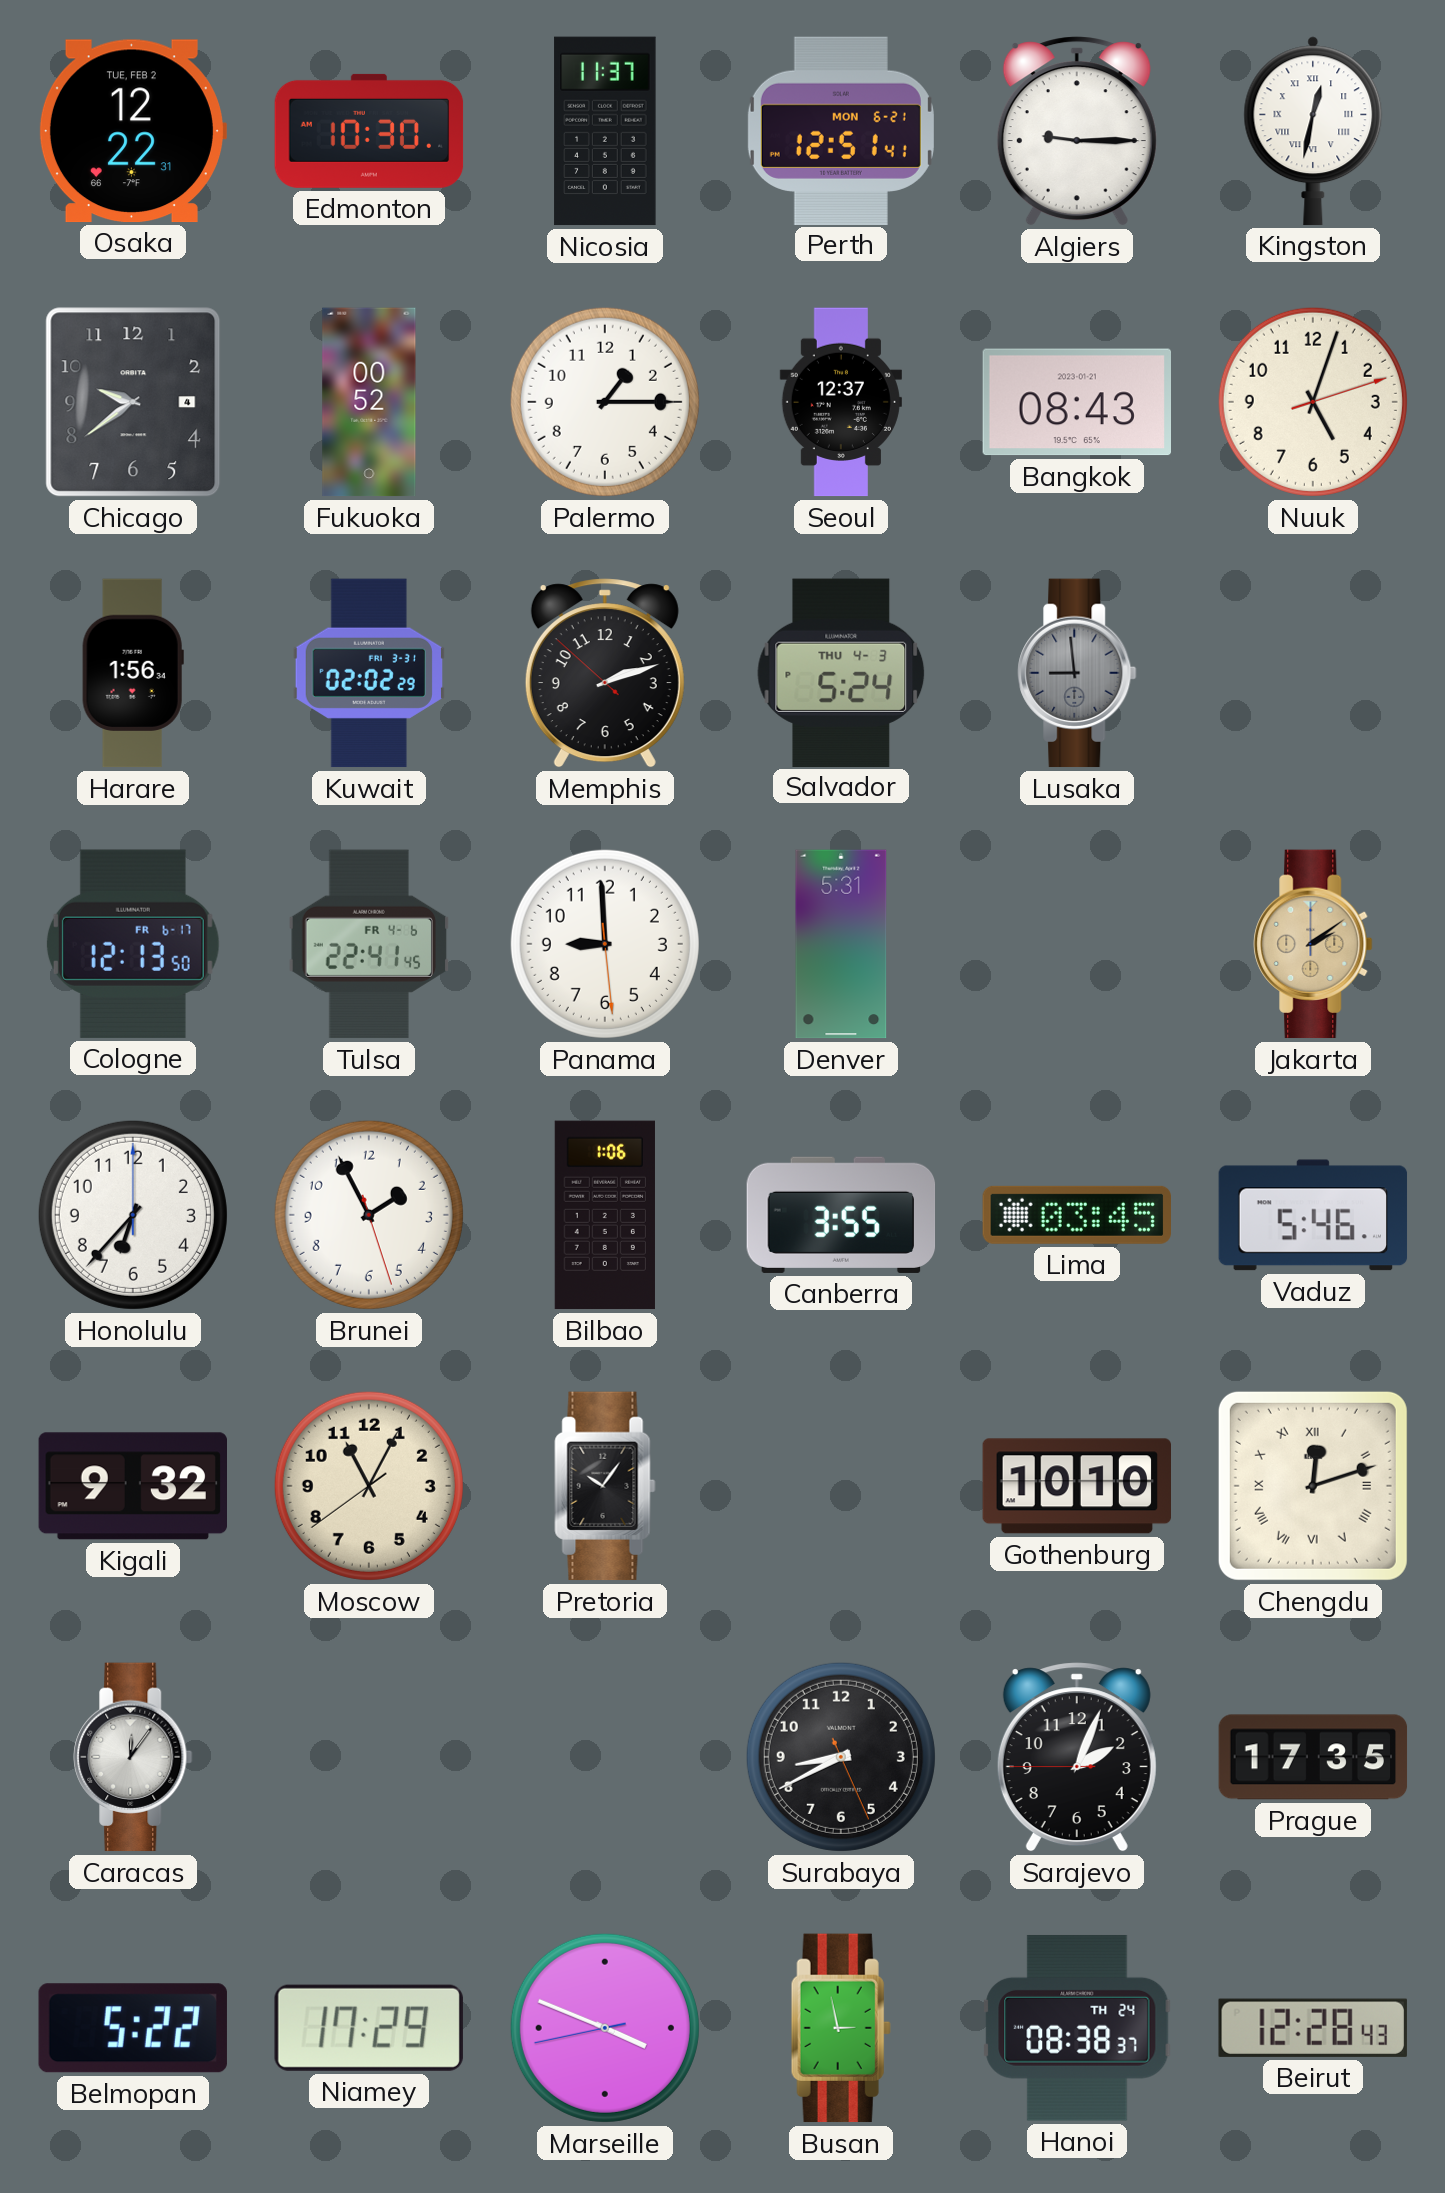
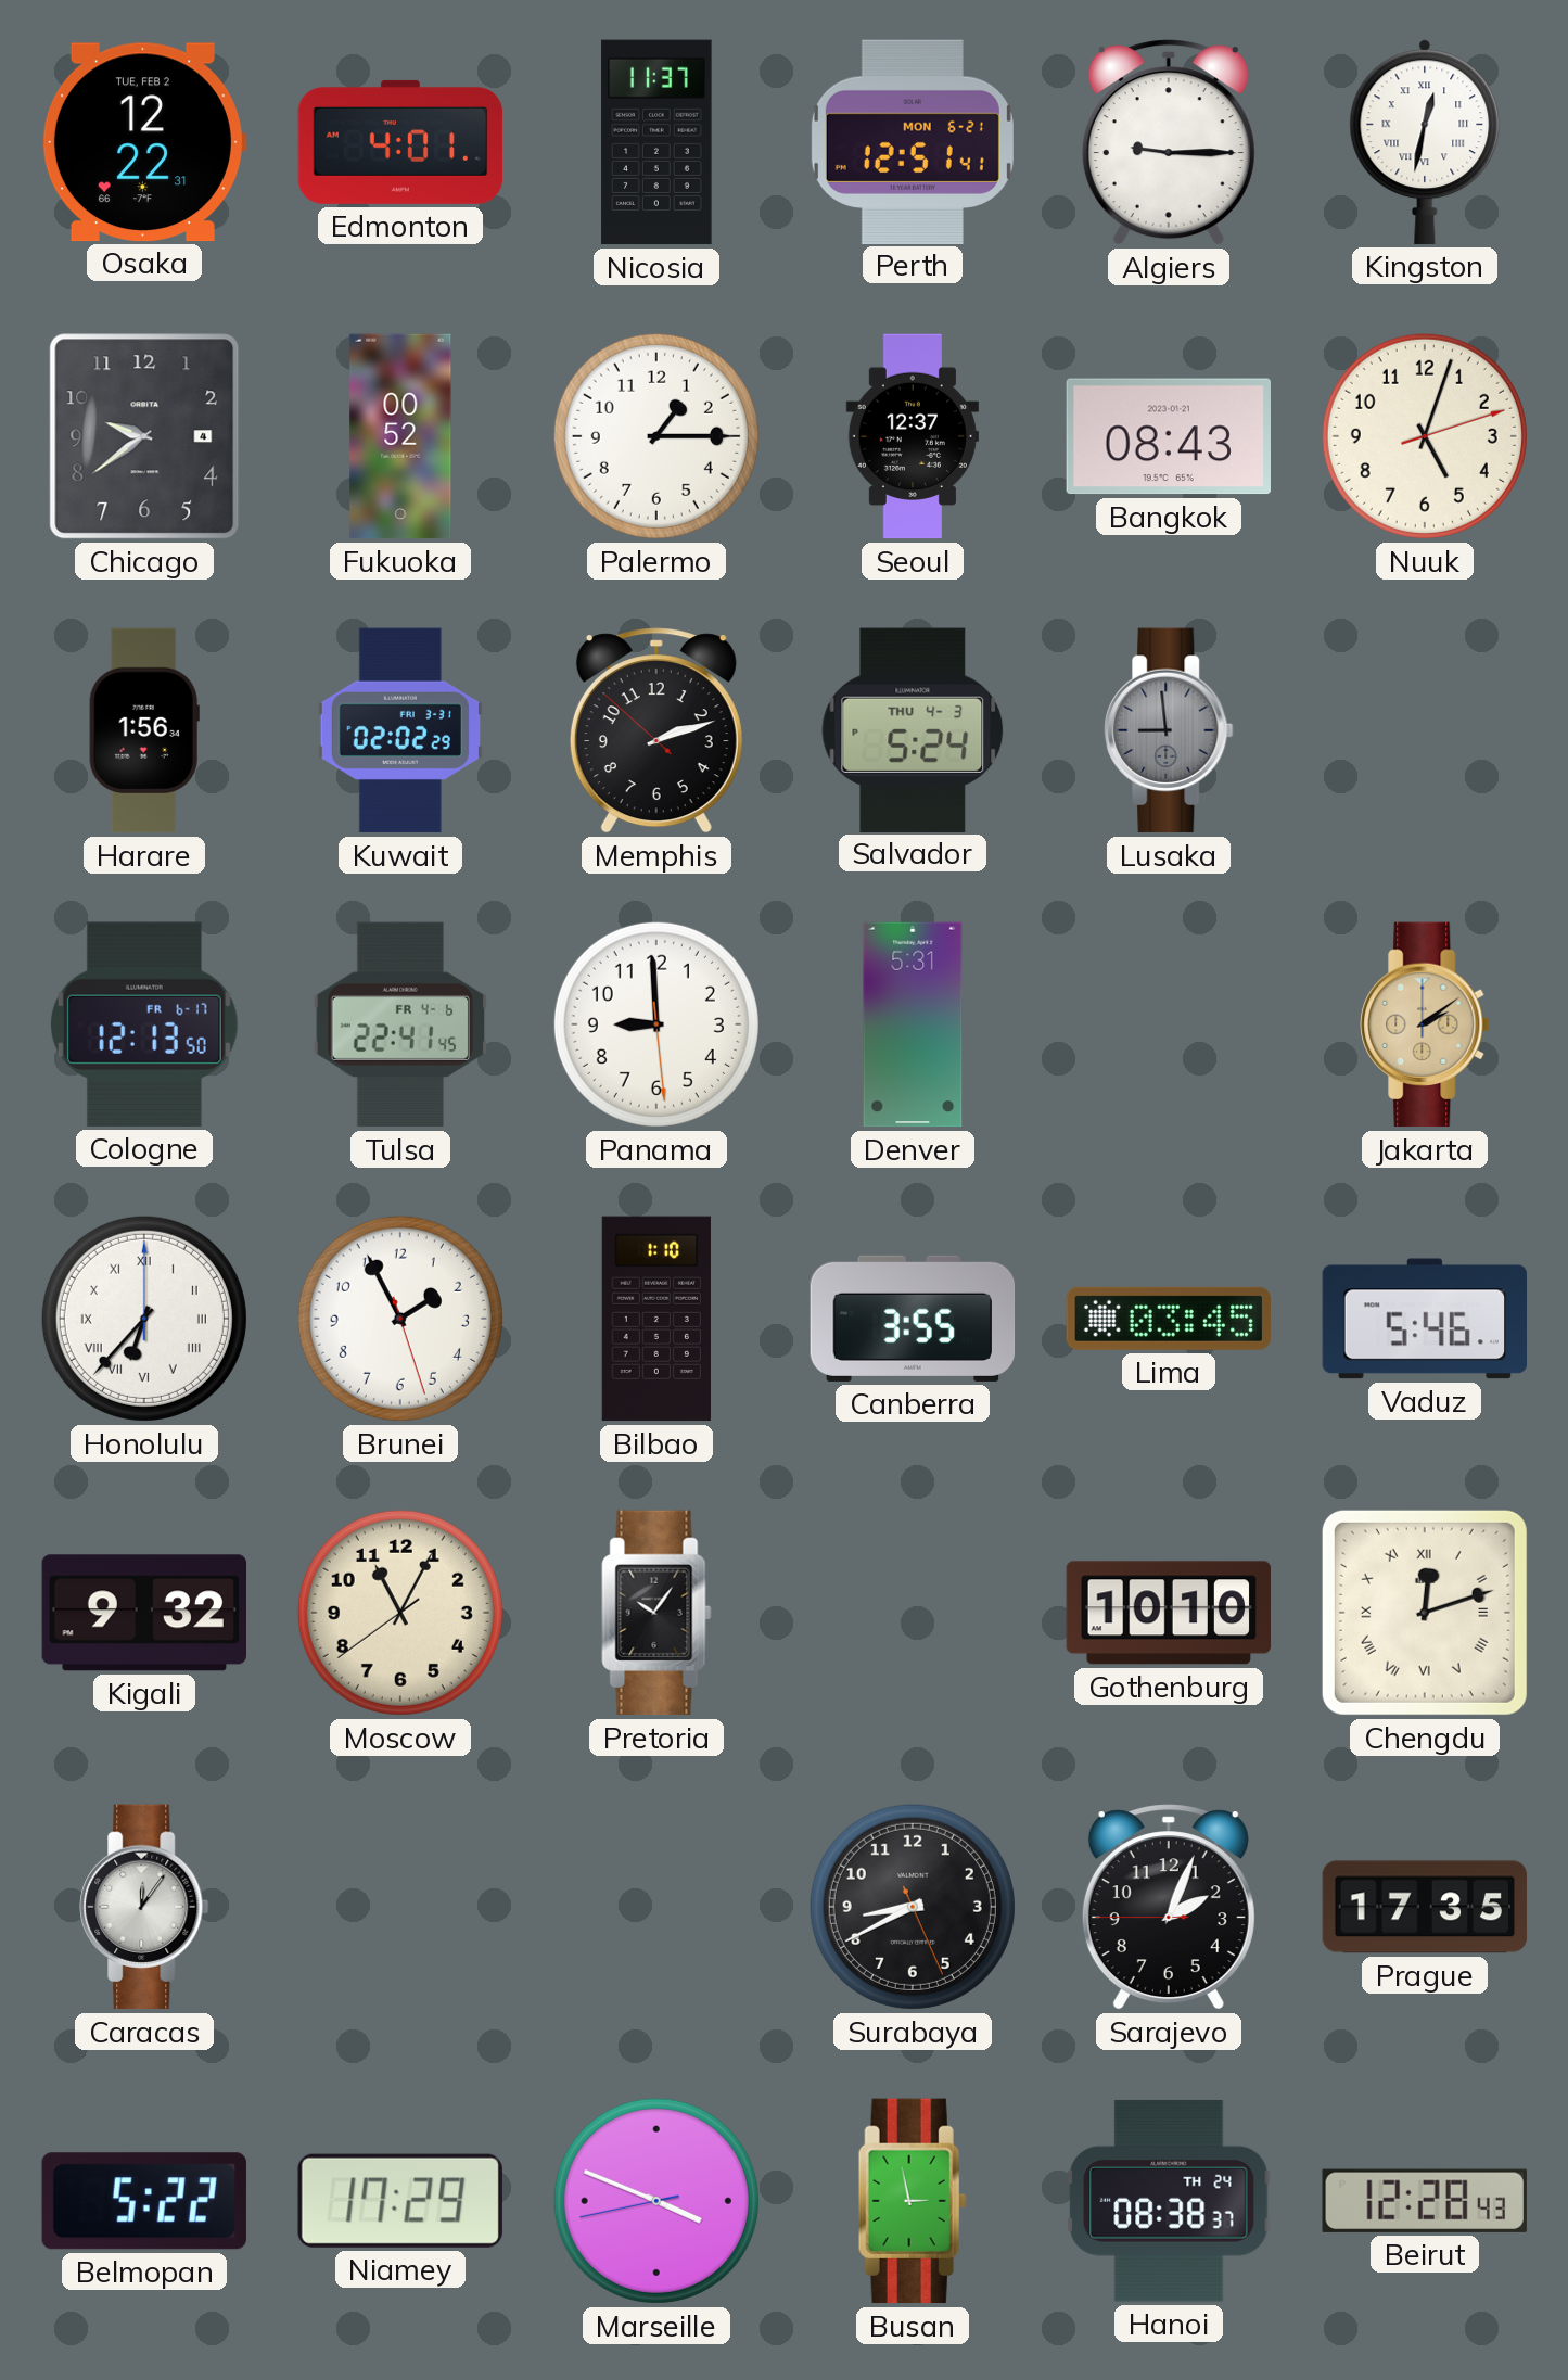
Edmonton: 10:30 -> 4:01
Honolulu numerals: Arabic -> Roman
Bilbao: 1:06 -> 1:10
